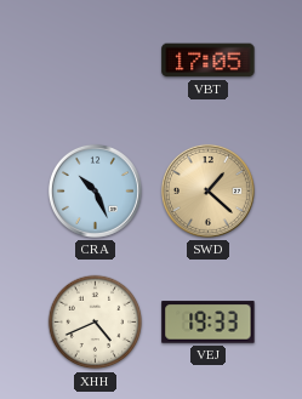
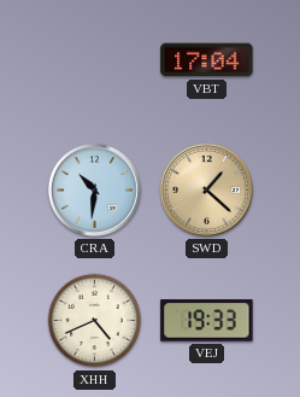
VBT: 17:05 -> 17:04
CRA: 10:26 -> 10:31
